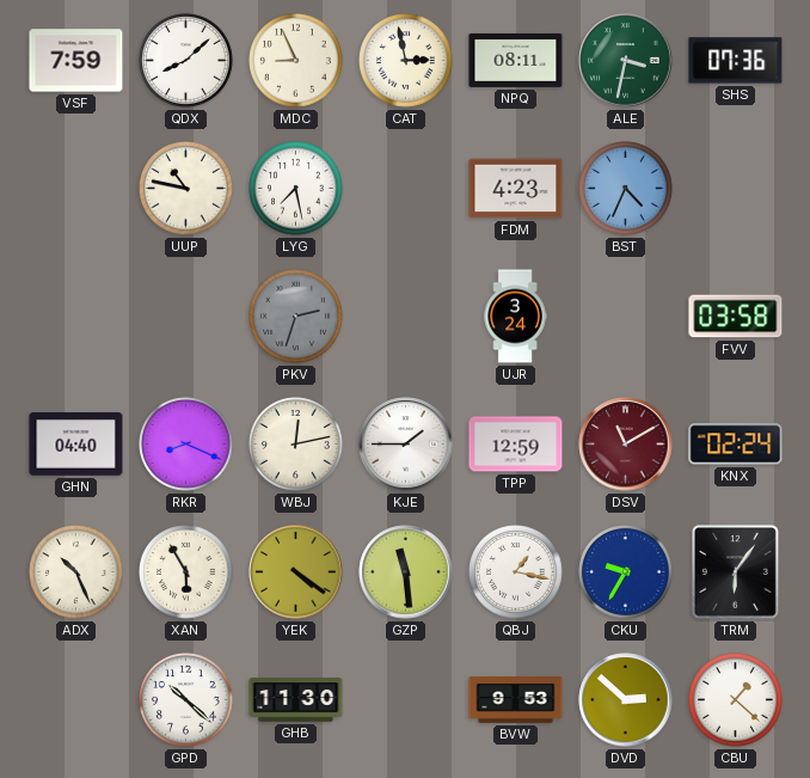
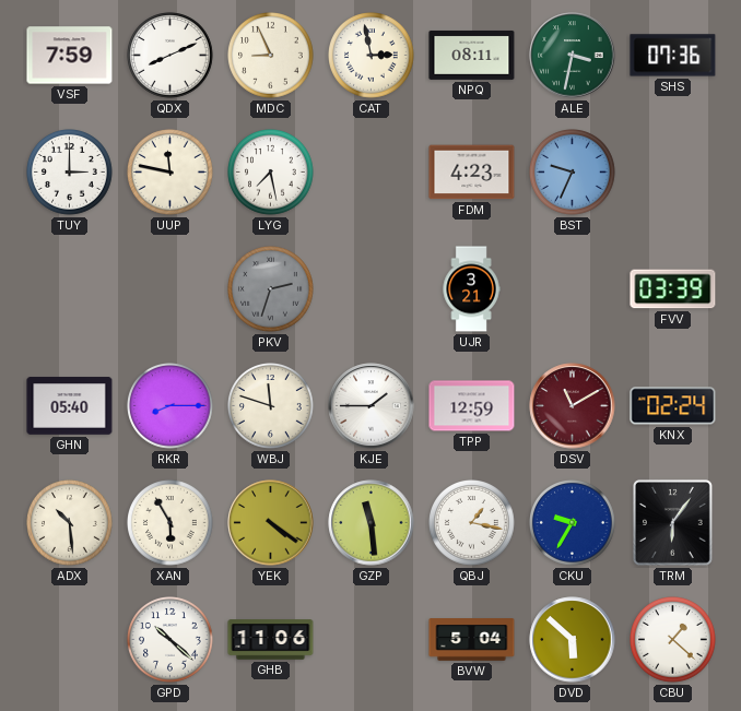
QDX: 8:08 -> 8:11
TUY: none -> 3:00
UUP: 10:47 -> 11:47
BST: 4:34 -> 9:34
UJR: 3:24 -> 3:21
FVV: 03:58 -> 03:39
GHN: 04:40 -> 05:40
RKR: 8:19 -> 8:15
WBJ: 12:13 -> 11:48
ADX: 10:26 -> 10:29
GHB: 11:30 -> 11:06
BVW: 9:53 -> 5:04
DVD: 2:52 -> 5:52
